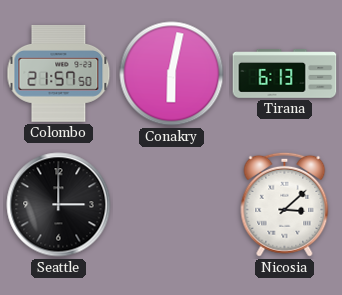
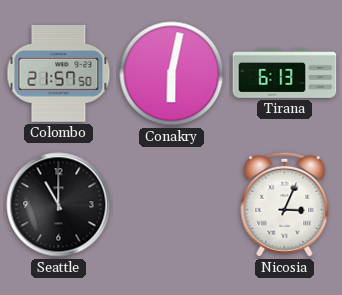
Seattle: 3:00 -> 11:00
Nicosia: 3:08 -> 3:04
